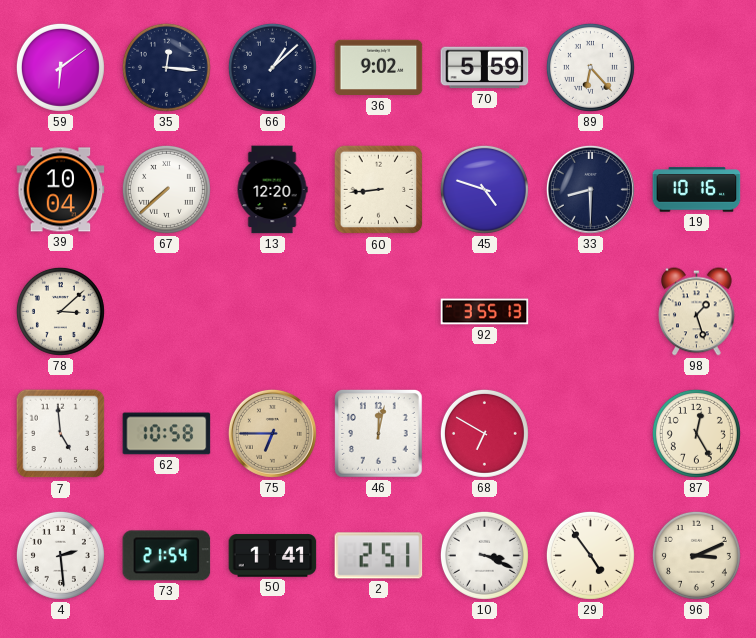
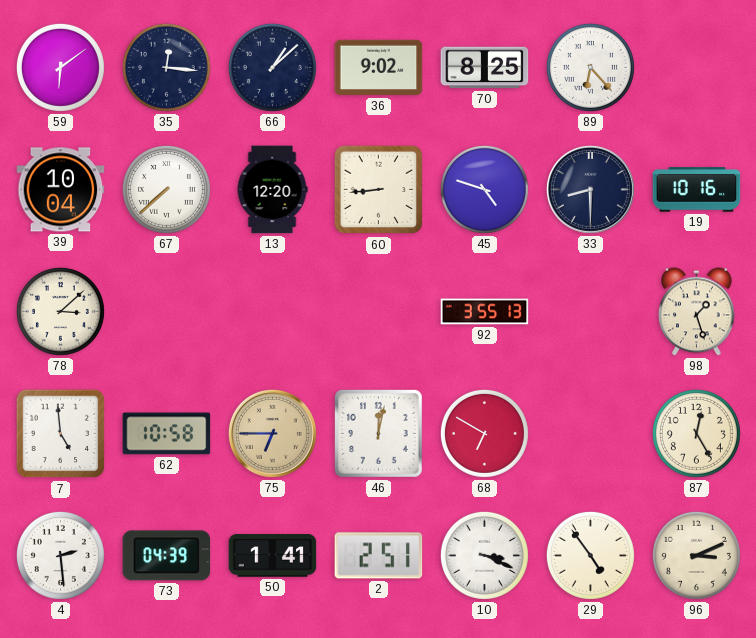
70: 5:59 -> 8:25
73: 21:54 -> 04:39
